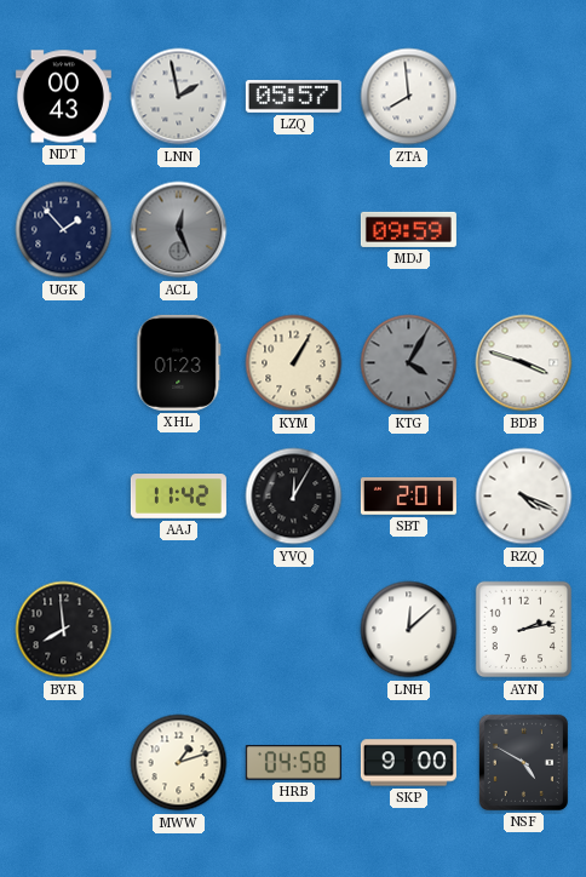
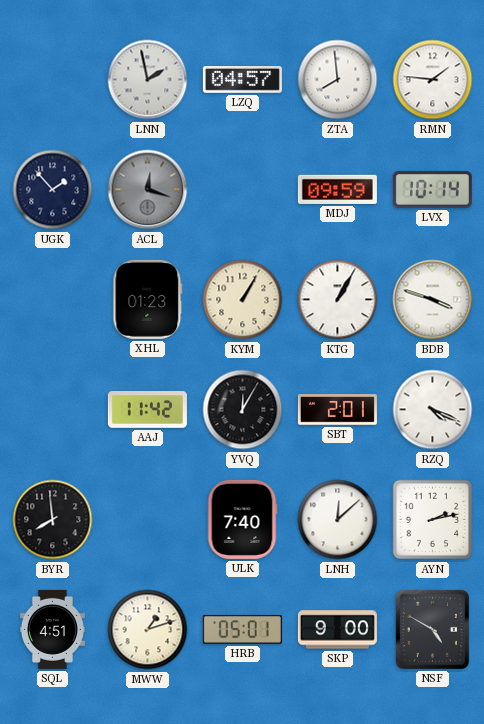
NDT: 00:43 -> none
LZQ: 05:57 -> 04:57
RMN: none -> 1:46
ACL: 12:26 -> 12:18
LVX: none -> 10:14
KTG: 4:05 -> 1:05
KTG dial: grey -> white
ULK: none -> 7:40
SQL: none -> 4:51
HRB: 04:58 -> 05:01
